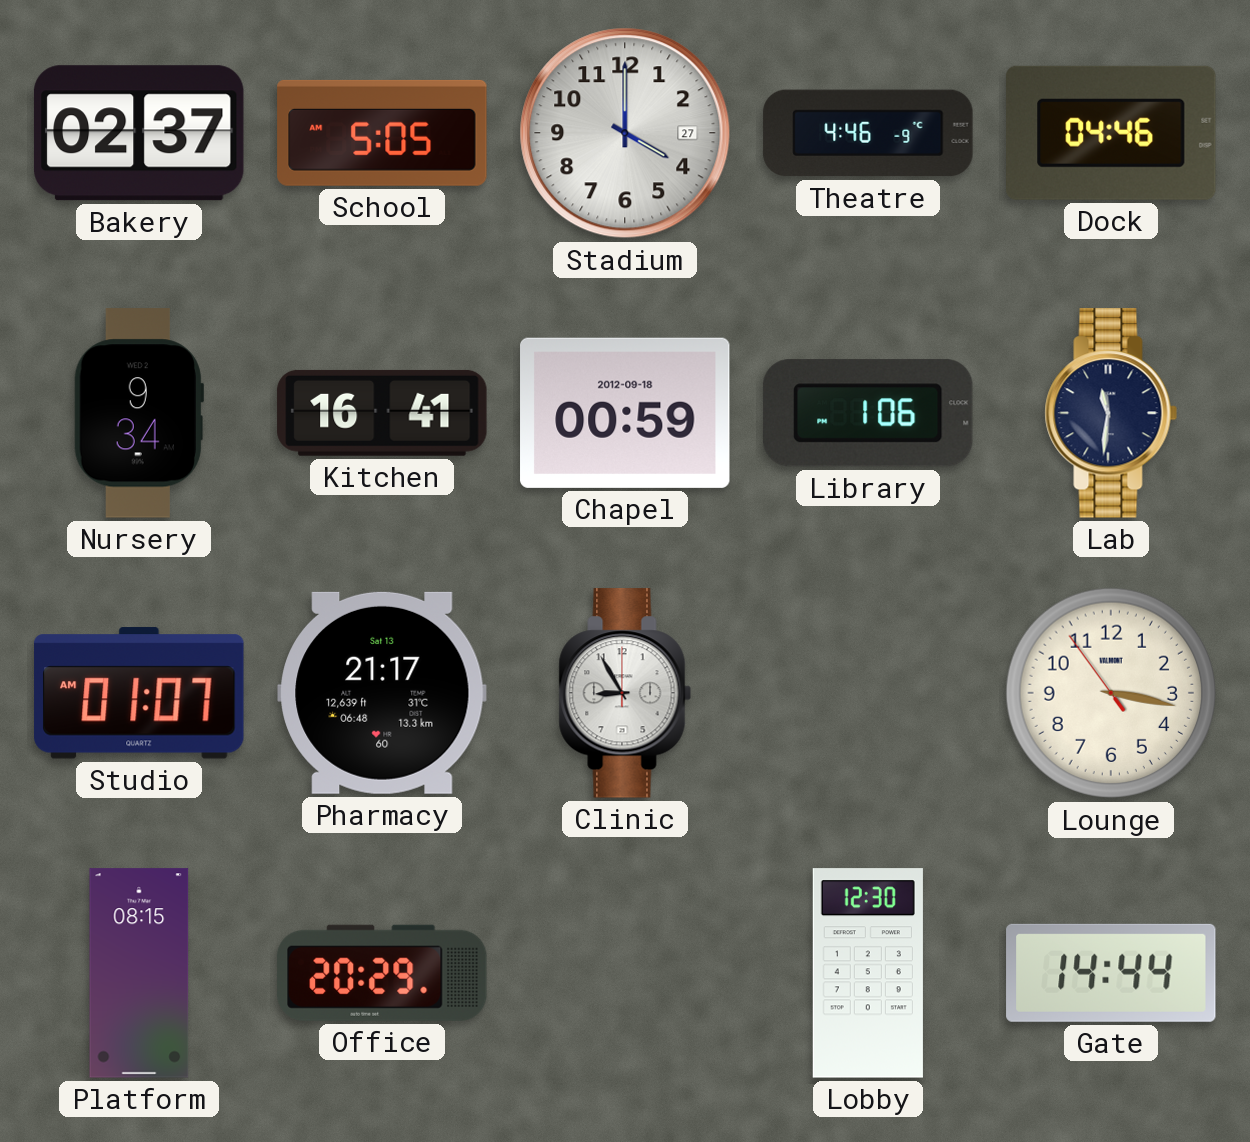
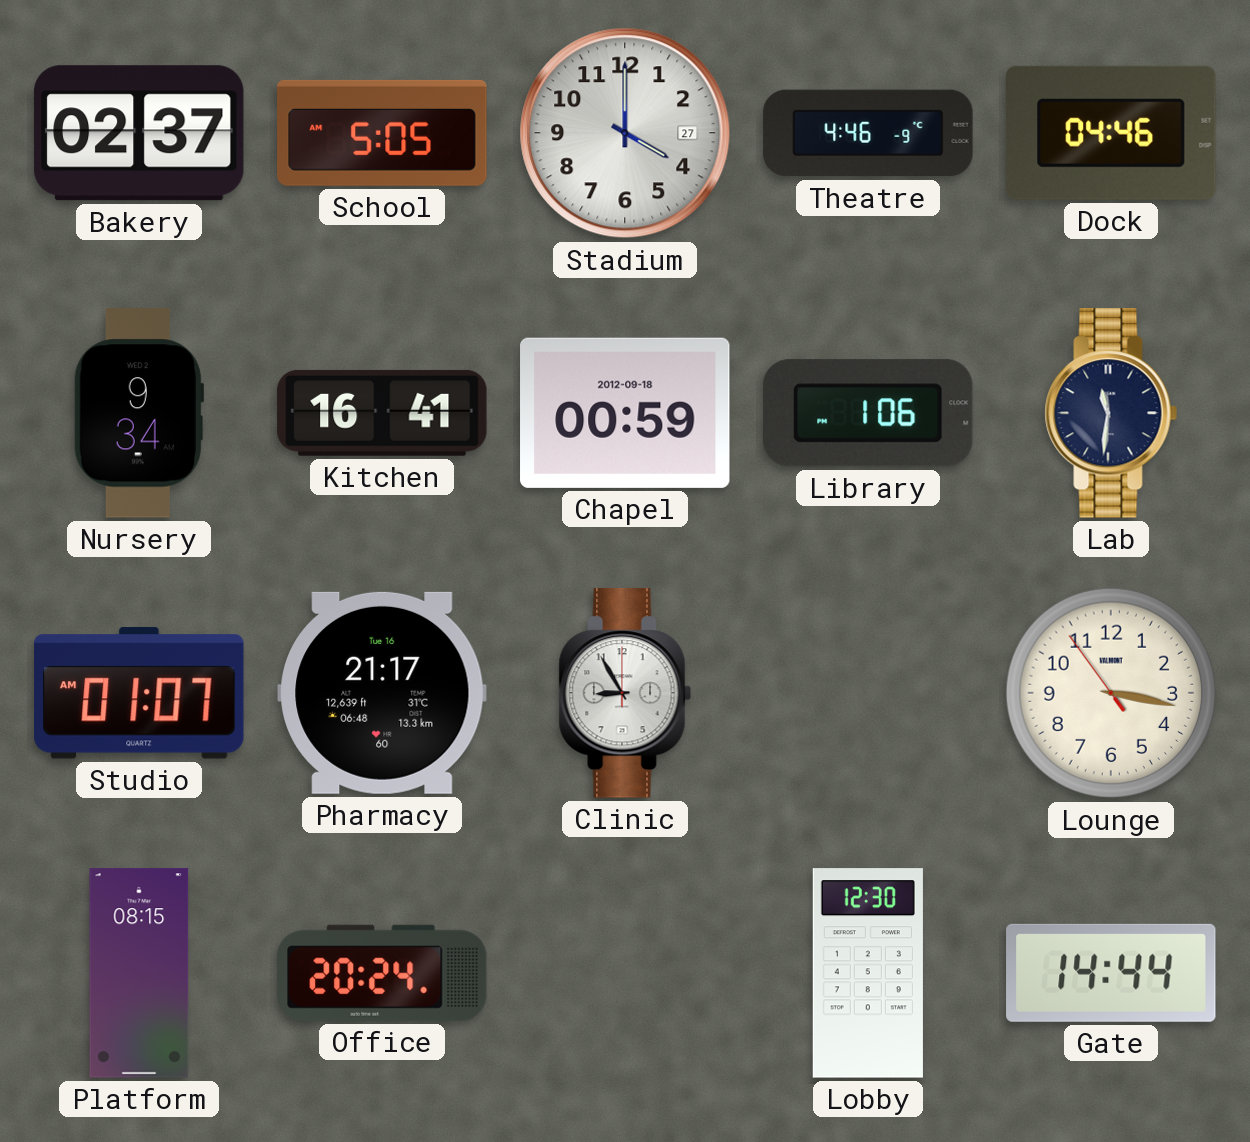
Pharmacy date: Sat 13 -> Tue 16
Office: 20:29 -> 20:24
